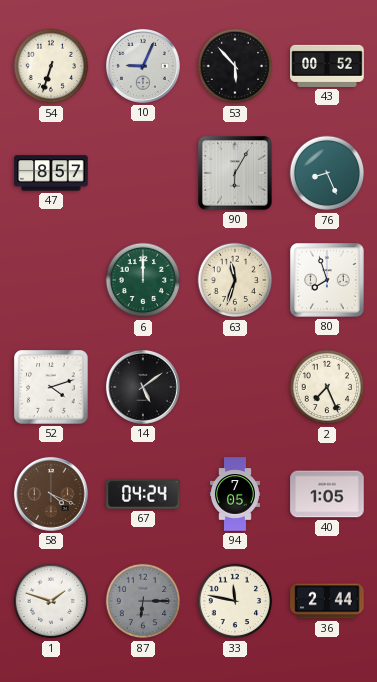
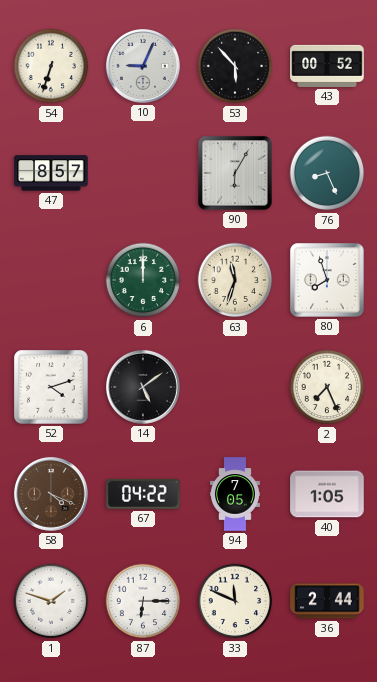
67: 04:24 -> 04:22
87 dial: grey -> white
33: 11:47 -> 11:49
